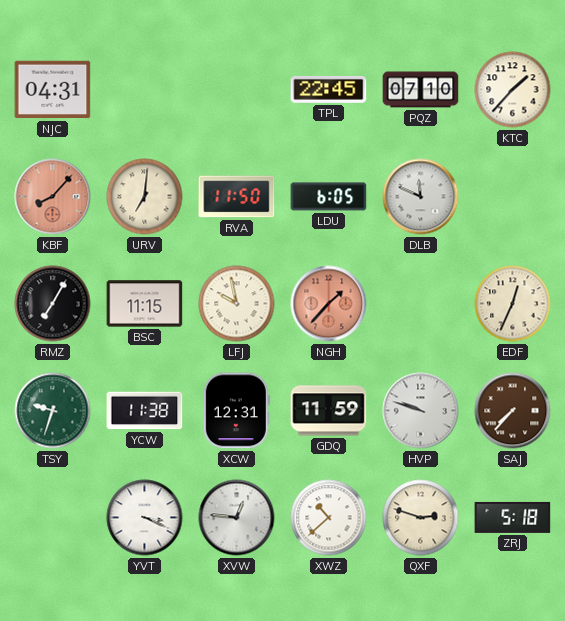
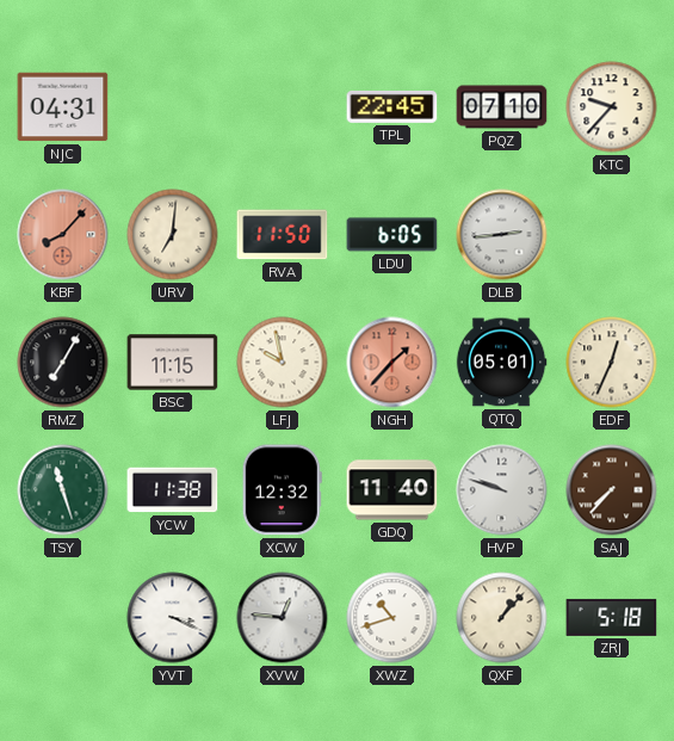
KTC: 1:37 -> 9:37
DLB: 11:49 -> 2:44
QTQ: none -> 05:01
TSY: 9:33 -> 11:27
XCW: 12:31 -> 12:32
GDQ: 11:59 -> 11:40
XWZ: 10:38 -> 10:42
QXF: 2:48 -> 1:07
